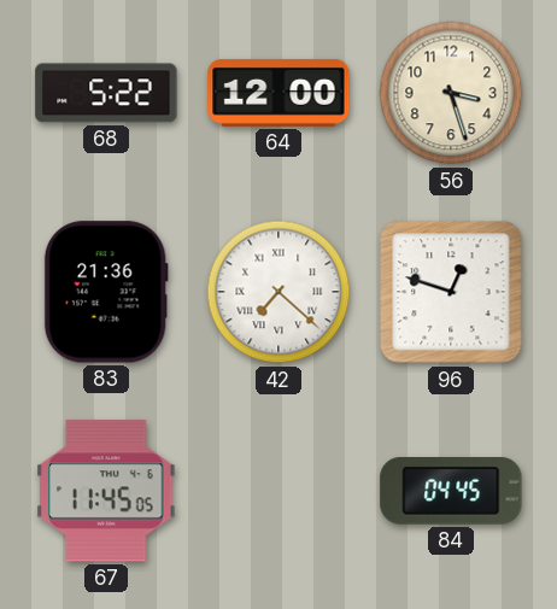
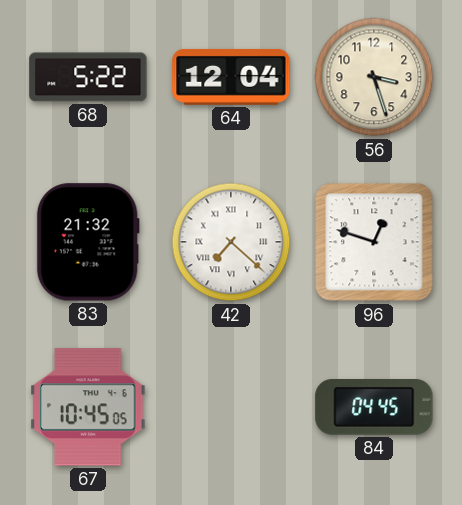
64: 12:00 -> 12:04
83: 21:36 -> 21:32
67: 11:45 -> 10:45
